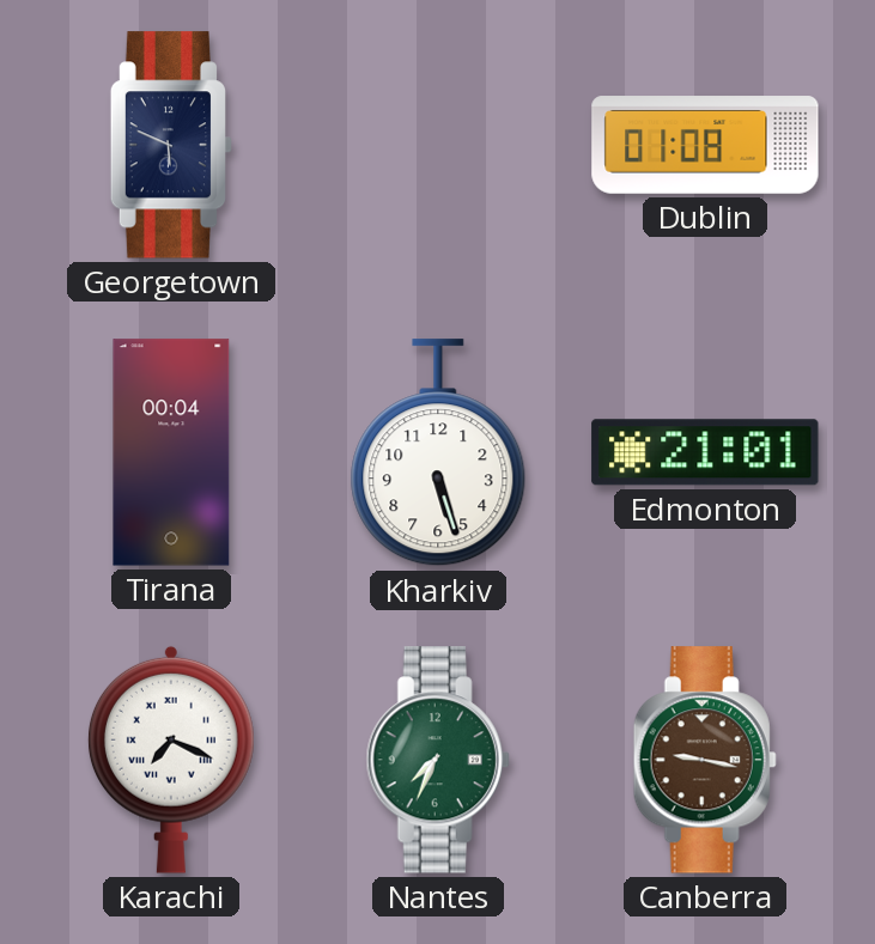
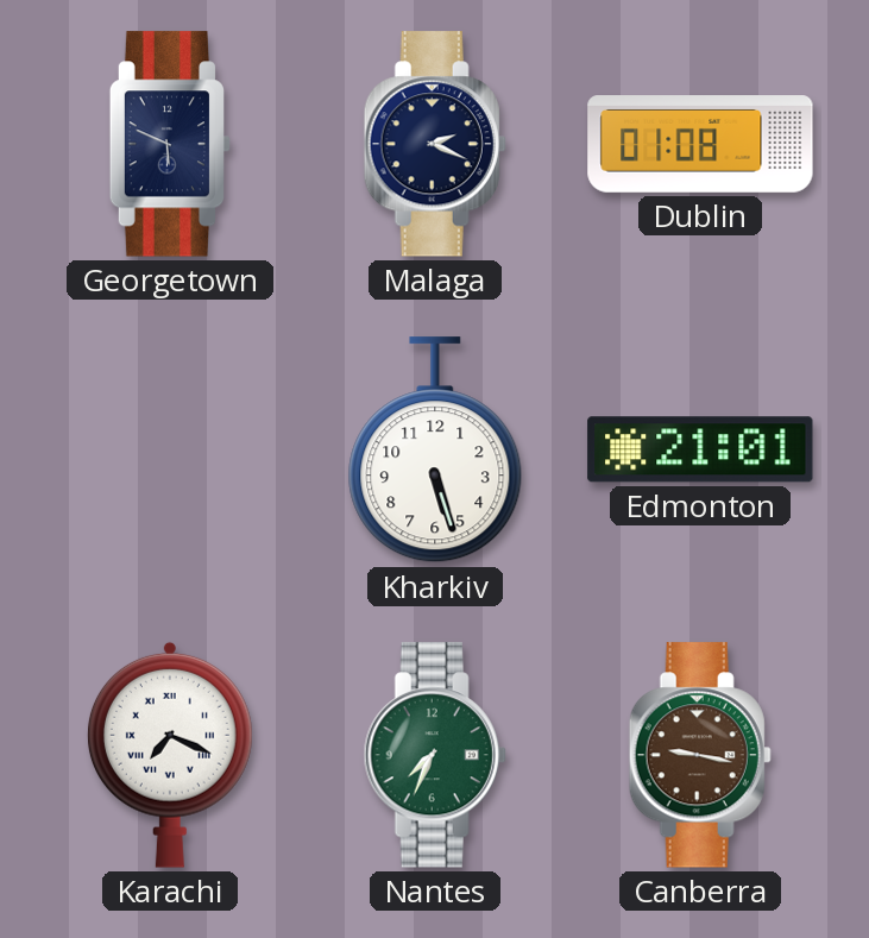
Malaga: none -> 2:19
Tirana: 00:04 -> none
